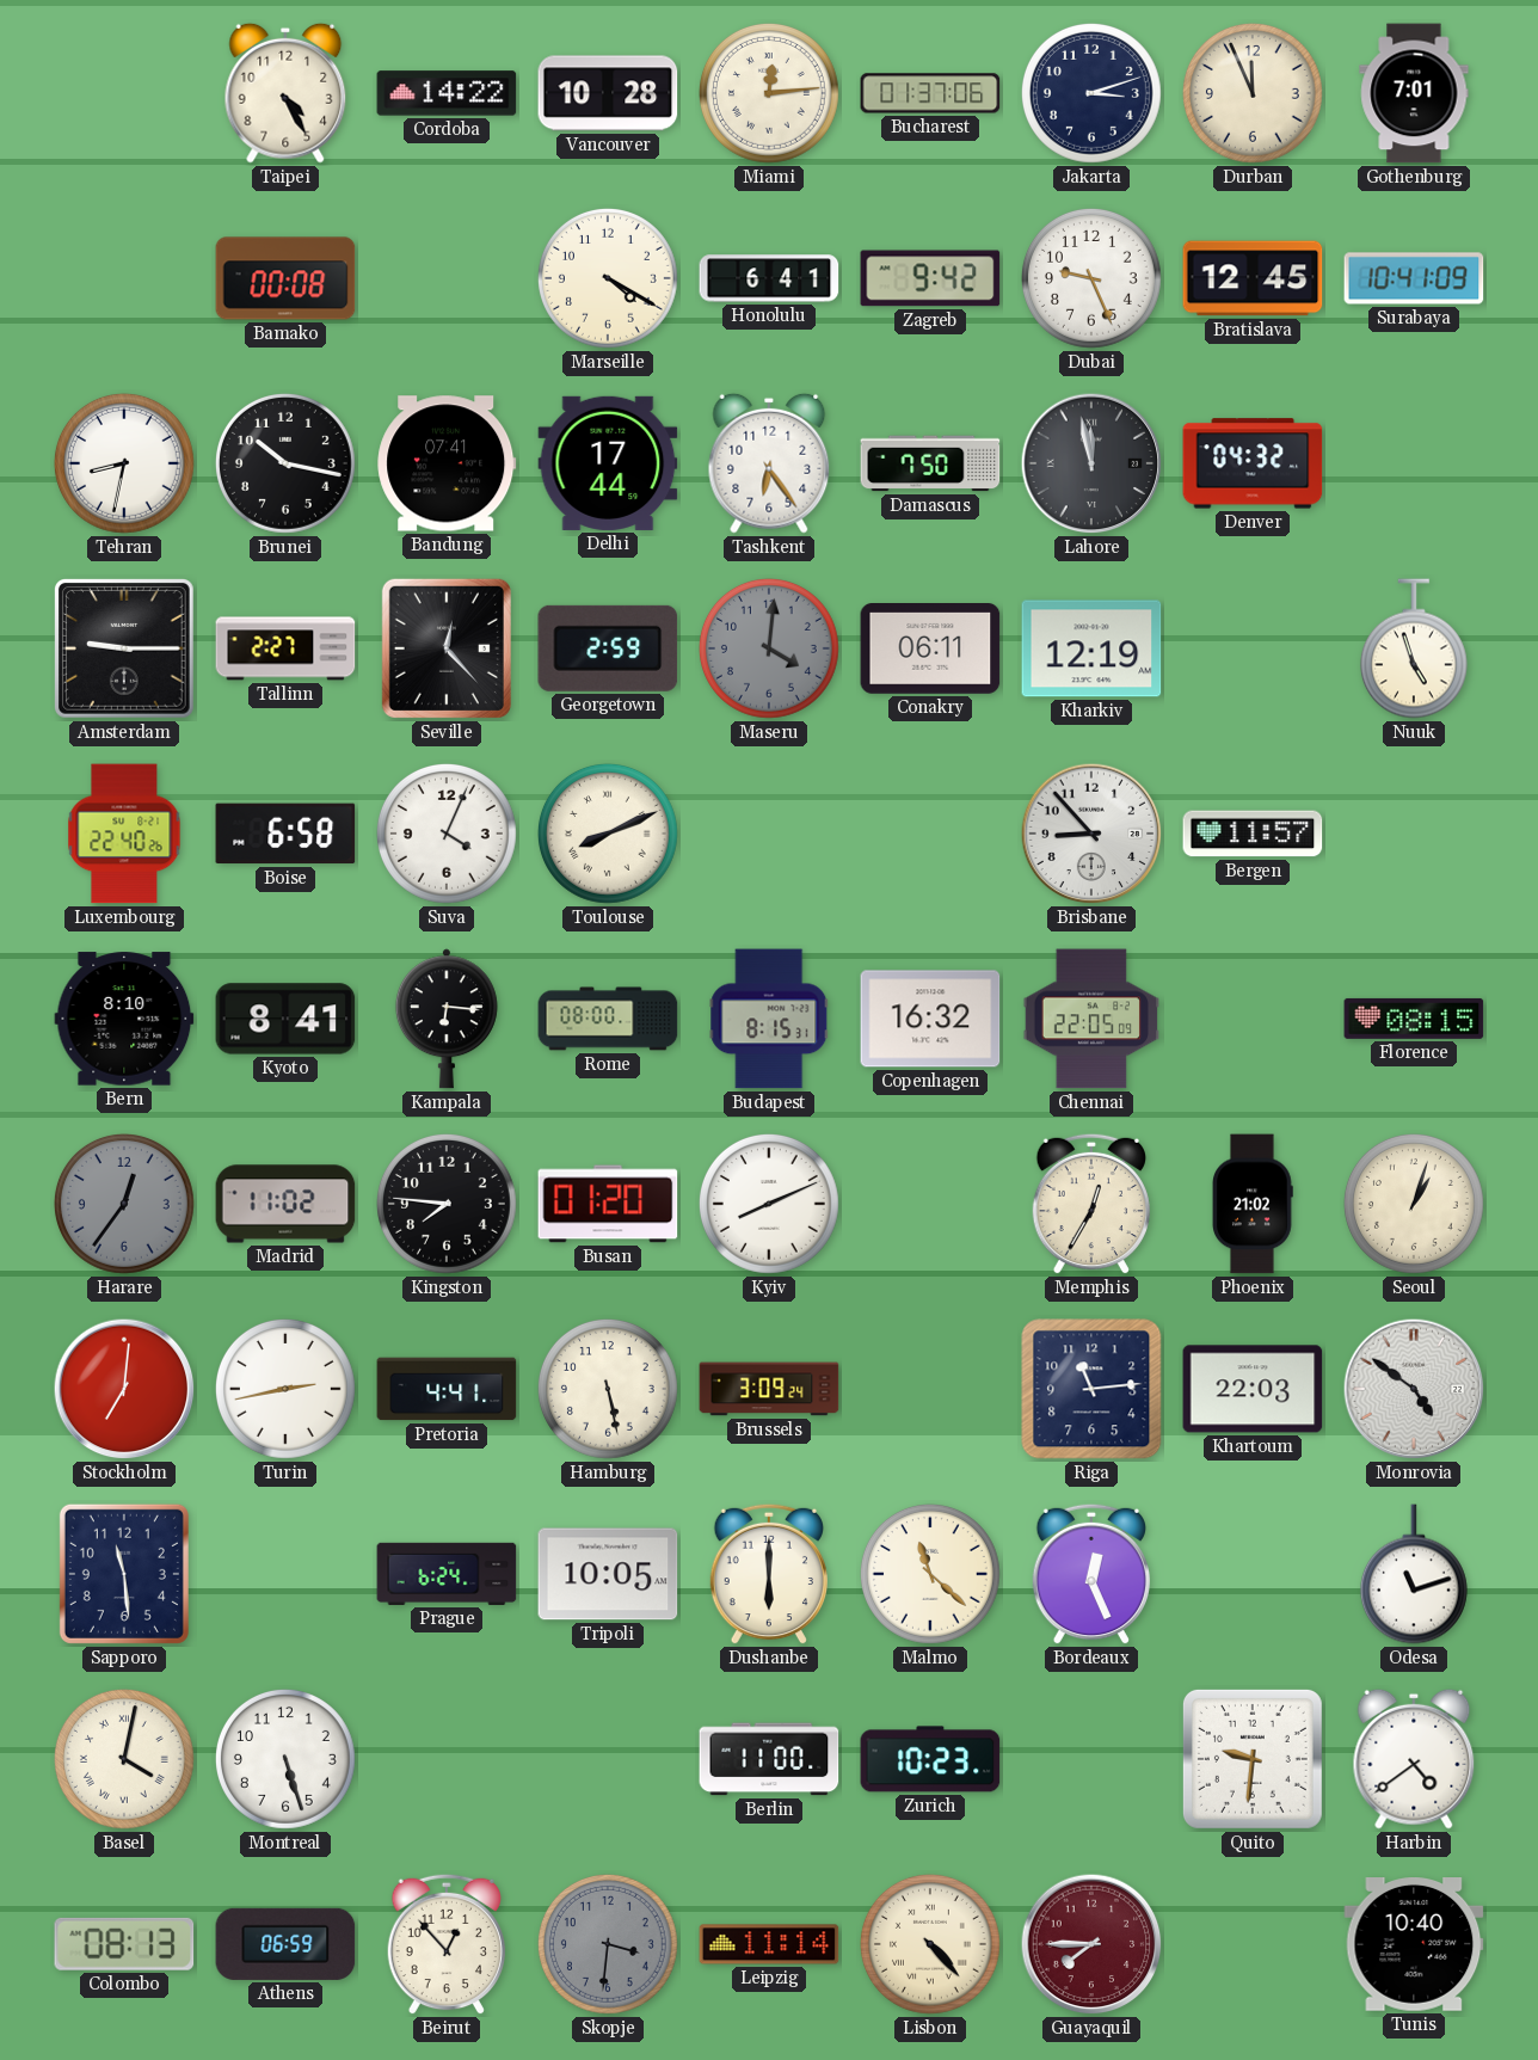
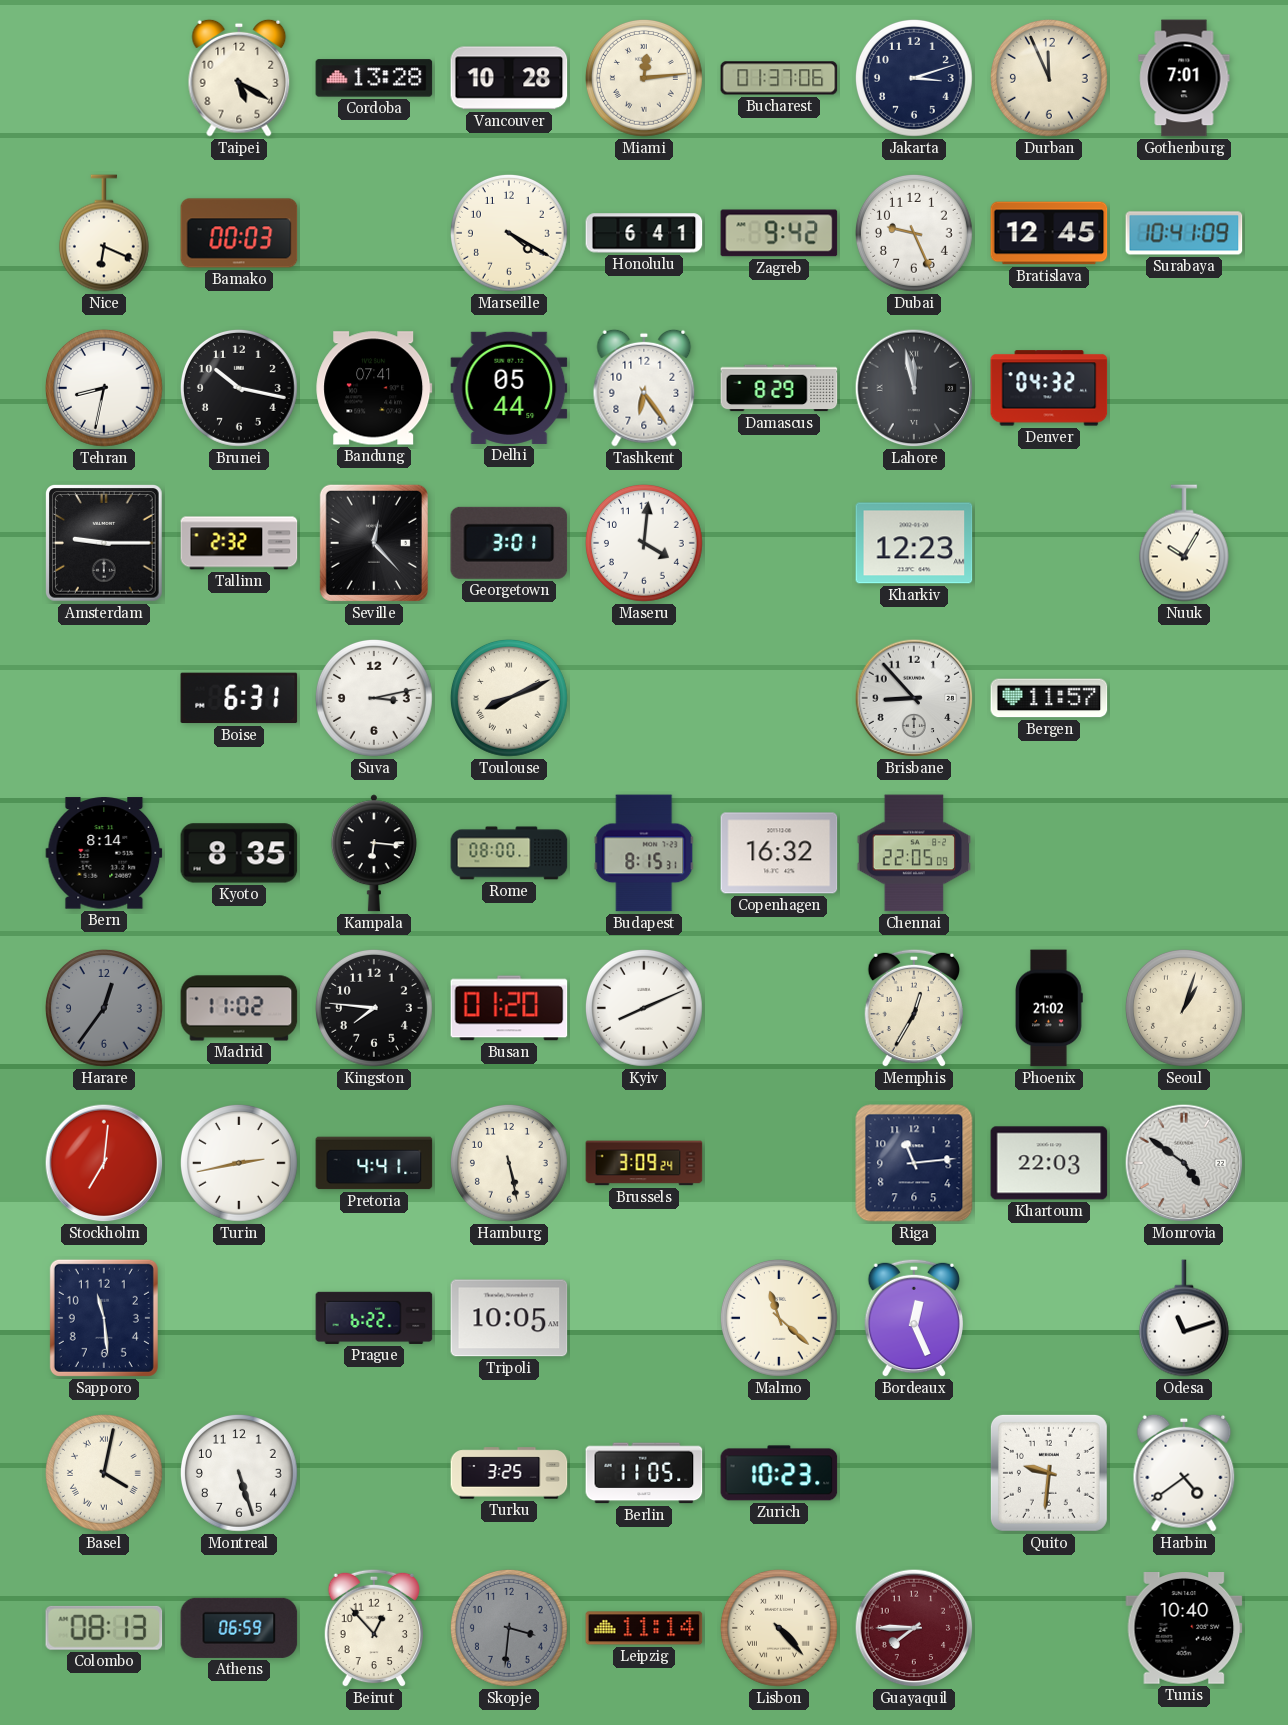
Taipei: 4:25 -> 5:20
Cordoba: 14:22 -> 13:28
Nice: none -> 6:19
Bamako: 00:08 -> 00:03
Delhi: 17:44 -> 05:44
Damascus: 7:50 -> 8:29
Tallinn: 2:27 -> 2:32
Georgetown: 2:59 -> 3:01
Maseru dial: grey -> white
Conakry: 06:11 -> none
Kharkiv: 12:19 -> 12:23
Nuuk: 4:57 -> 10:05
Luxembourg: 22:40 -> none
Boise: 6:58 -> 6:31
Suva: 4:04 -> 3:13
Bern: 8:10 -> 8:14
Kyoto: 8:41 -> 8:35
Florence: 08:15 -> none
Prague: 6:24 -> 6:22
Dushanbe: 6:00 -> none
Turku: none -> 3:25
Berlin: 11:00 -> 11:05
